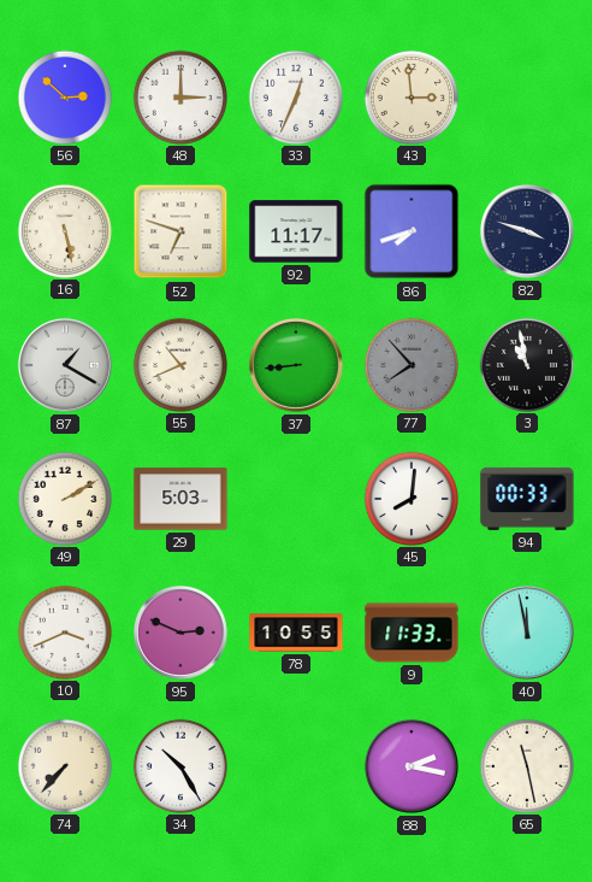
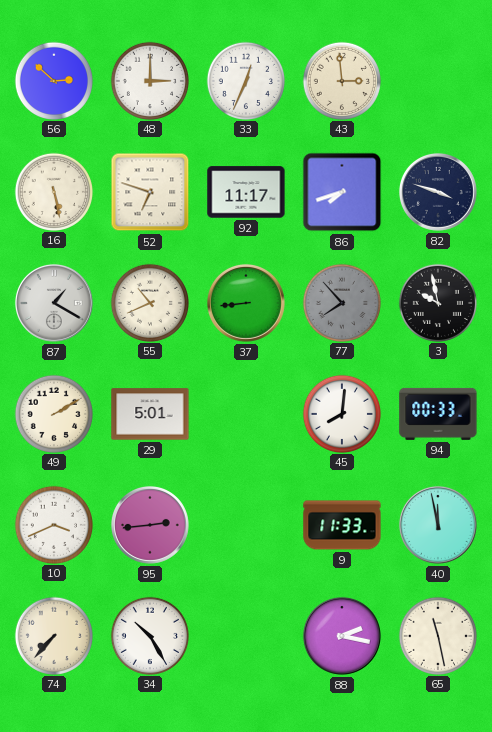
3: 10:58 -> 9:58
29: 5:03 -> 5:01
95: 2:49 -> 2:44
78: 10:55 -> none
